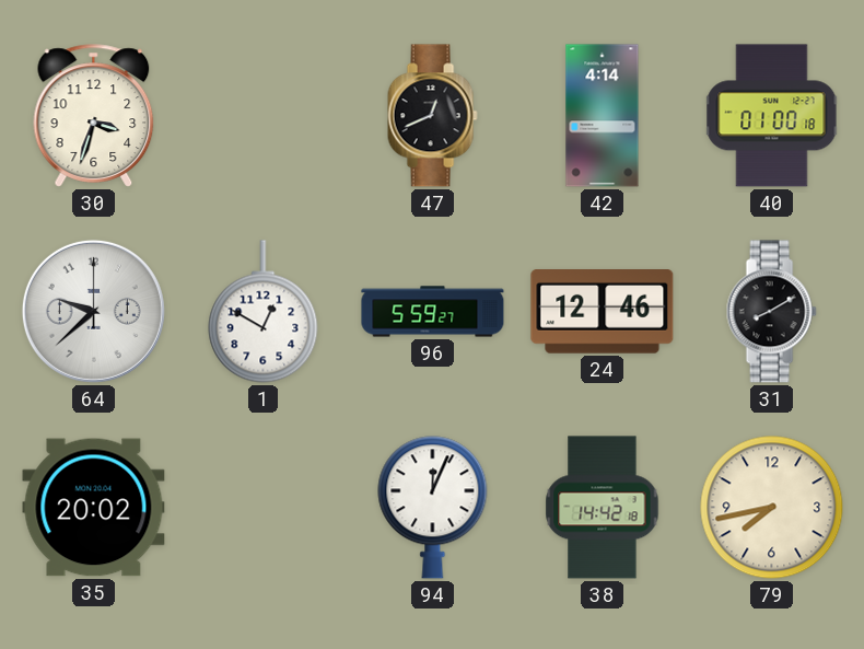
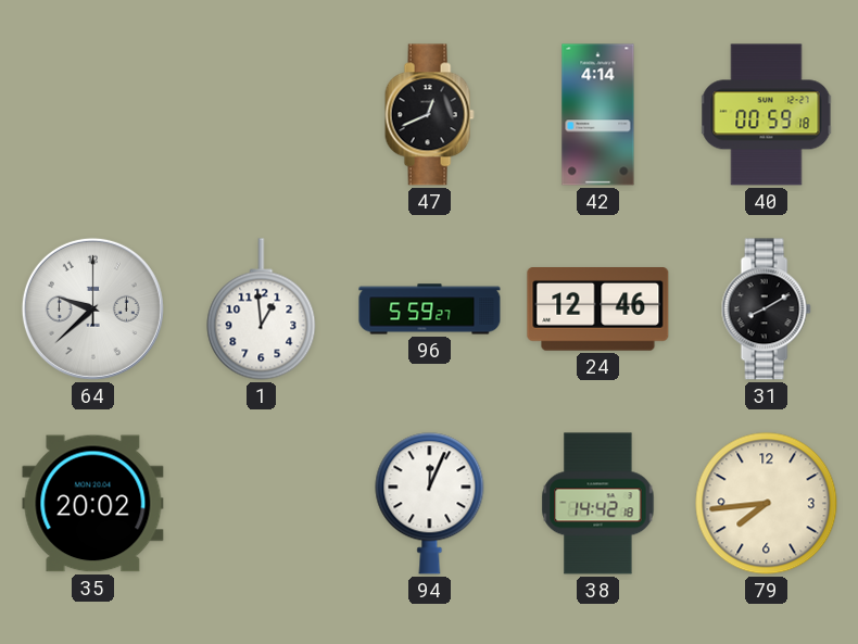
30: 3:33 -> none
40: 01:00 -> 00:59
1: 12:50 -> 12:59
79: 7:43 -> 7:44
